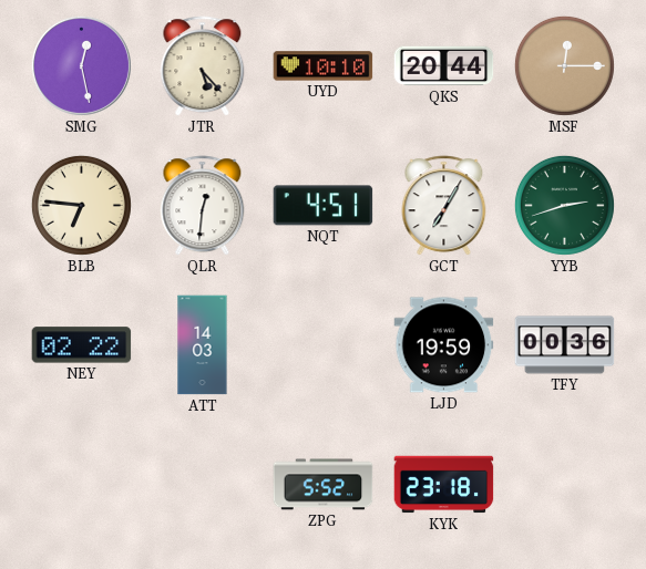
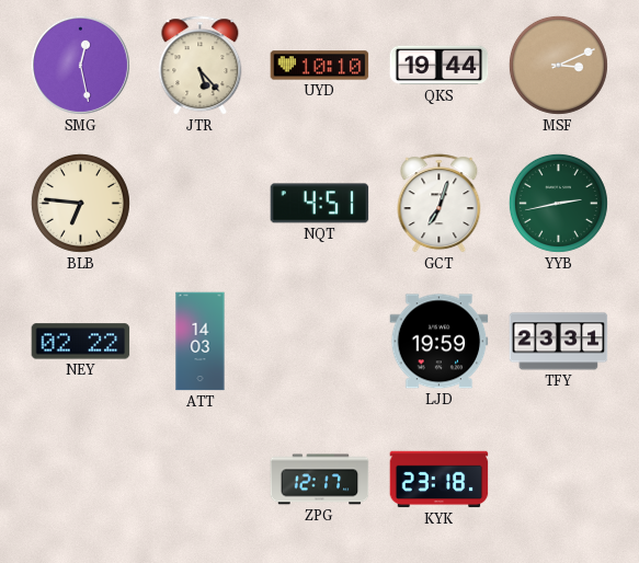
QKS: 20:44 -> 19:44
MSF: 12:15 -> 3:11
QLR: 12:31 -> none
GCT: 7:05 -> 7:03
YYB: 2:42 -> 2:43
TFY: 00:36 -> 23:31
ZPG: 5:52 -> 12:17
